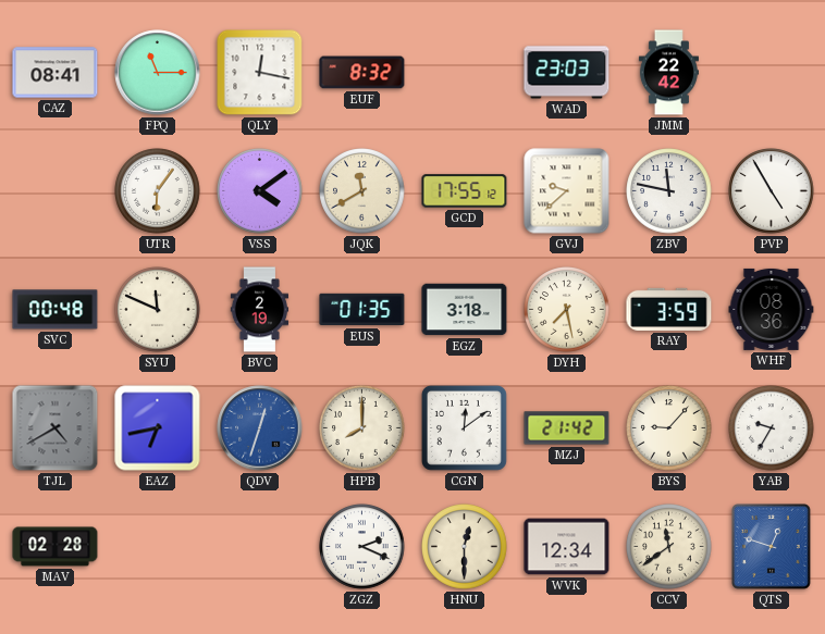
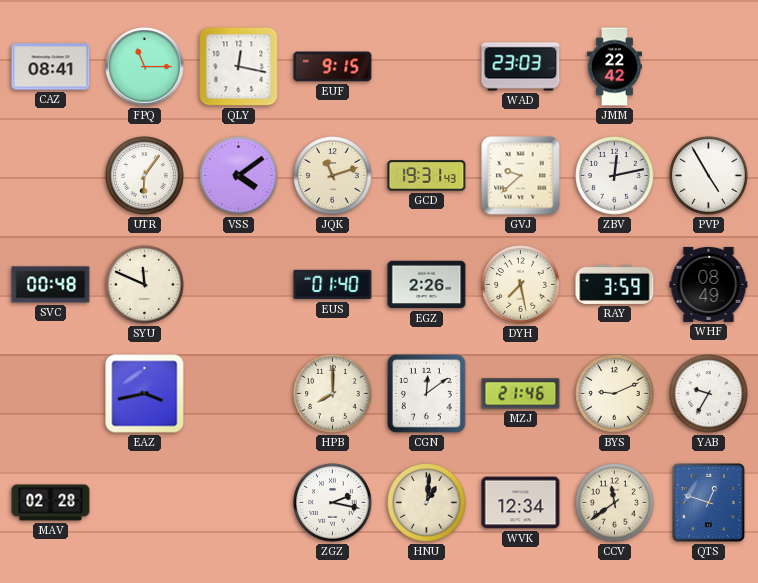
EUF: 8:32 -> 9:15
JQK: 11:40 -> 11:12
GCD: 17:55 -> 19:31
ZBV: 11:47 -> 12:13
BVC: 2:19 -> none
EUS: 01:35 -> 01:40
EGZ: 3:18 -> 2:26
WHF: 08:36 -> 08:49
TJL: 4:40 -> none
EAZ: 6:43 -> 3:43
QDV: 12:33 -> none
MZJ: 21:42 -> 21:46
BYS: 9:07 -> 9:11
ZGZ: 2:19 -> 2:17
HNU: 12:30 -> 1:01
